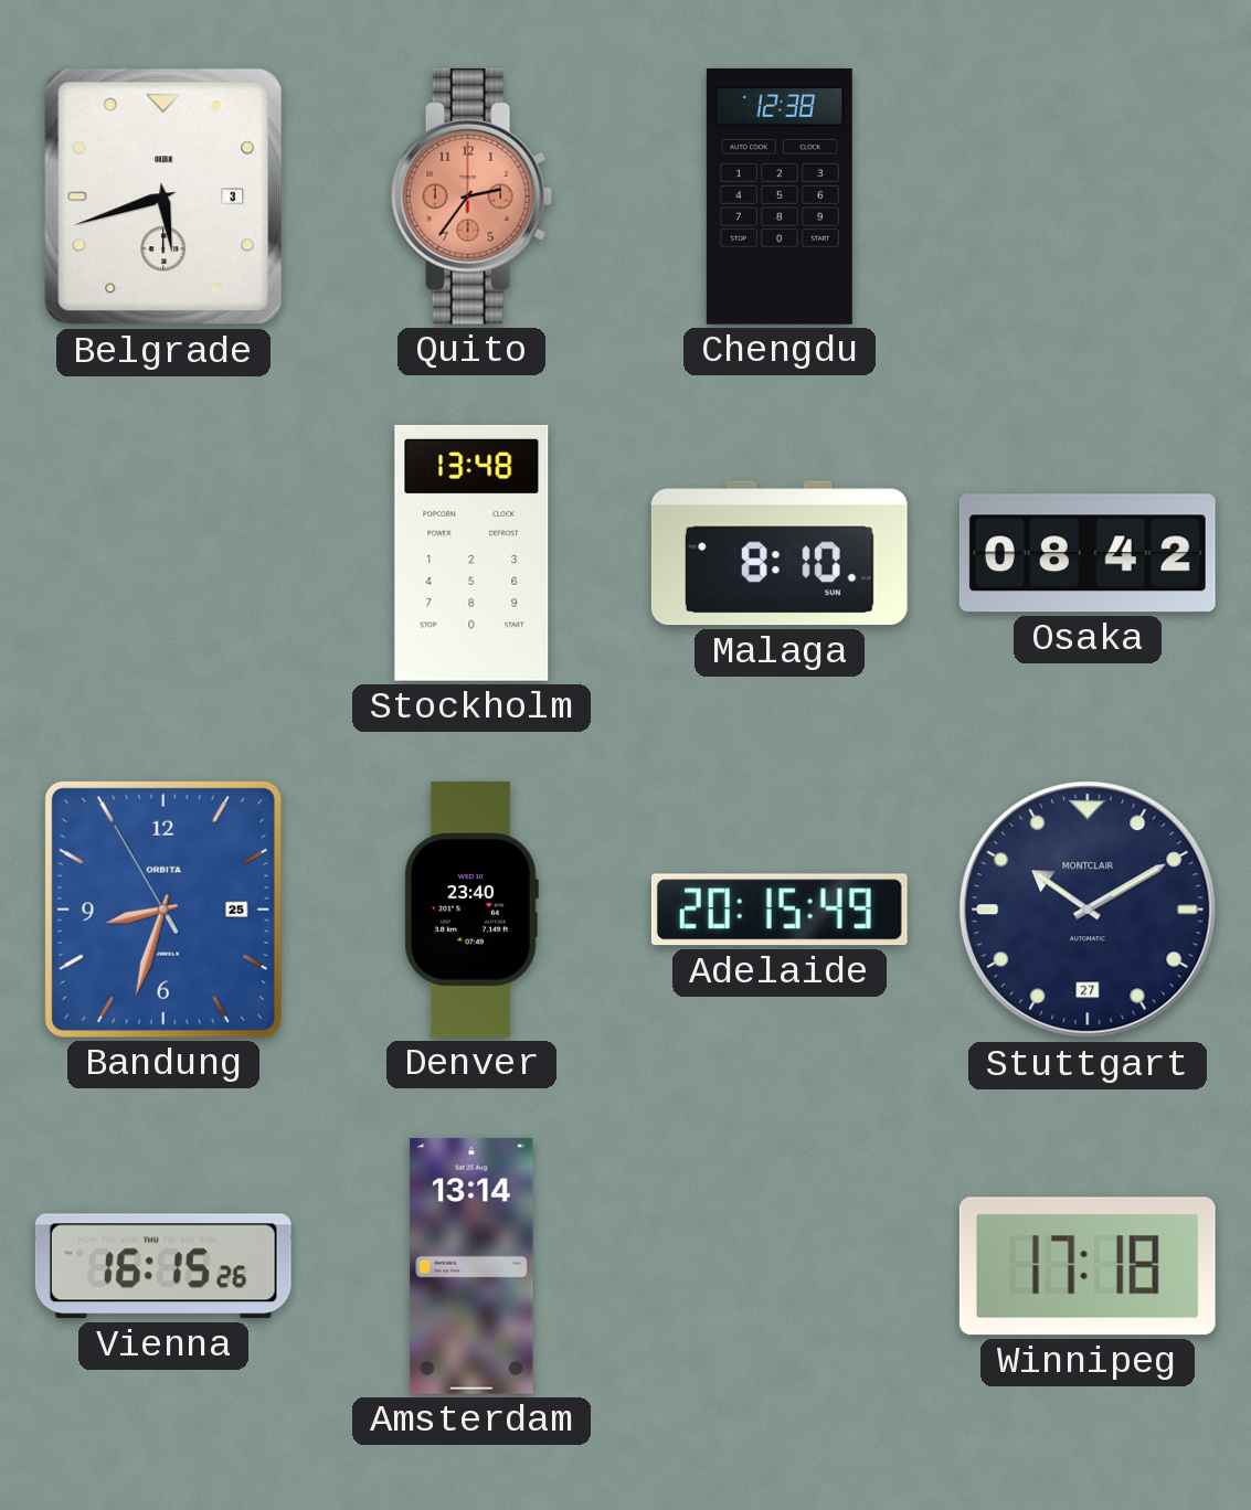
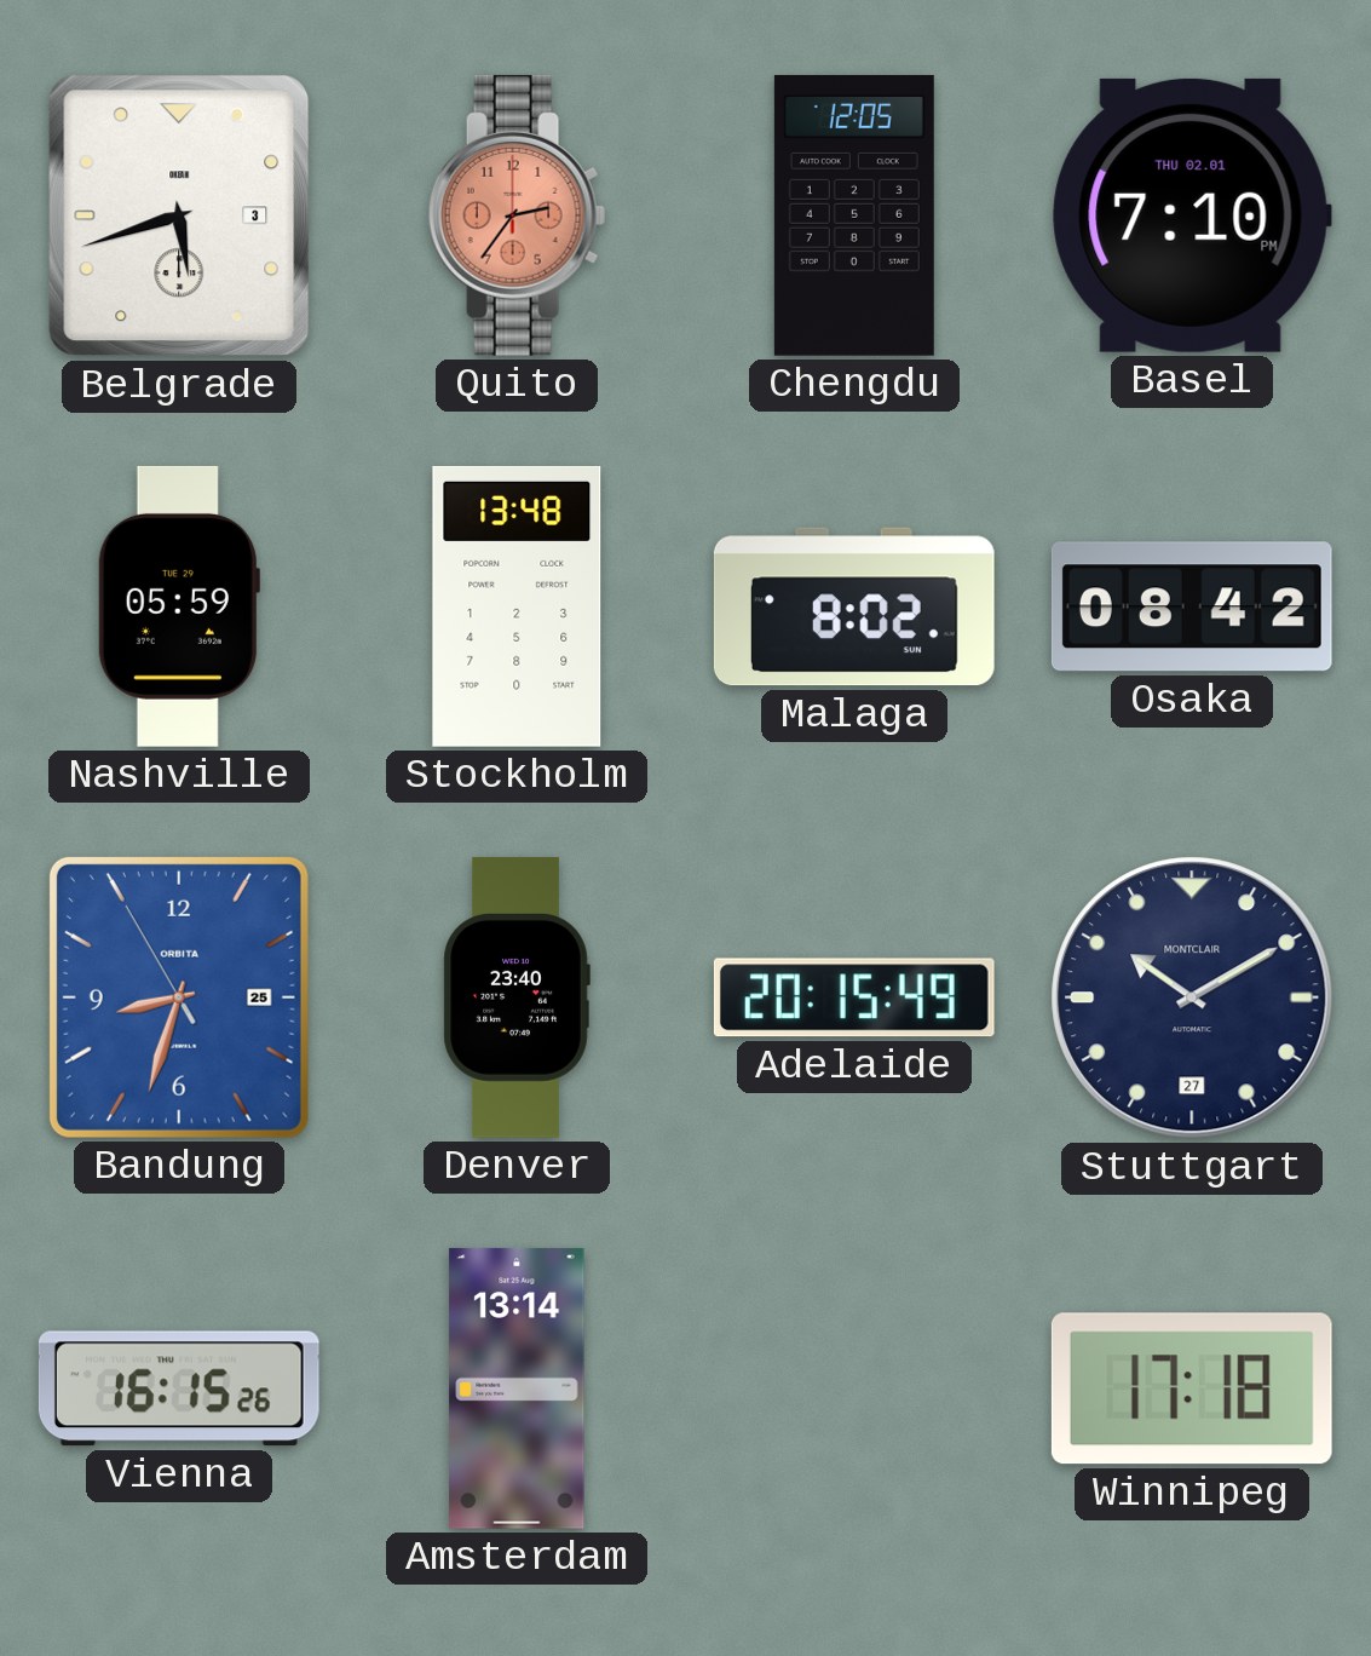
Chengdu: 12:38 -> 12:05
Basel: none -> 7:10
Nashville: none -> 05:59
Malaga: 8:10 -> 8:02
